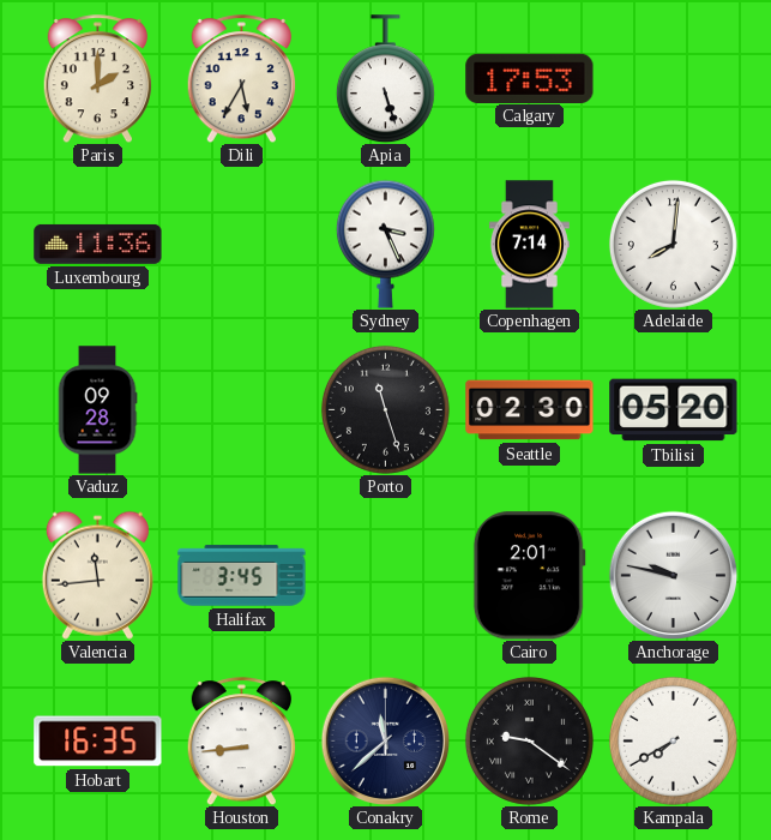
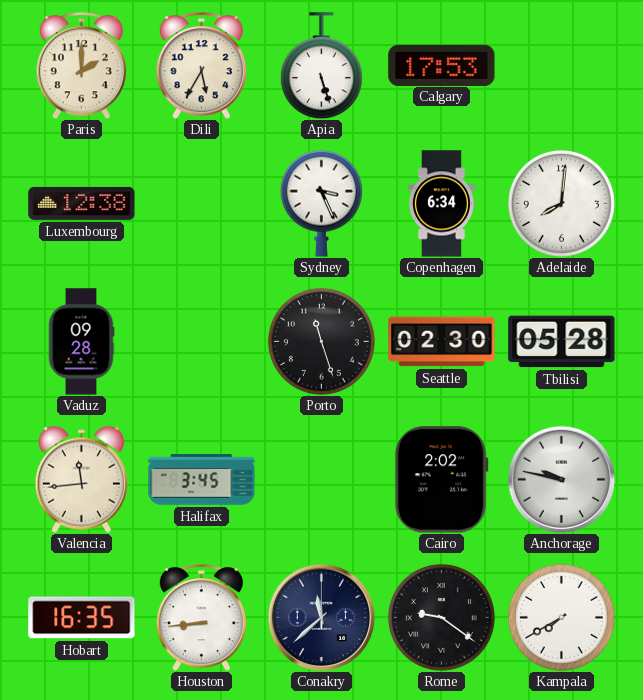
Luxembourg: 11:36 -> 12:38
Copenhagen: 7:14 -> 6:34
Tbilisi: 05:20 -> 05:28
Cairo: 2:01 -> 2:02
